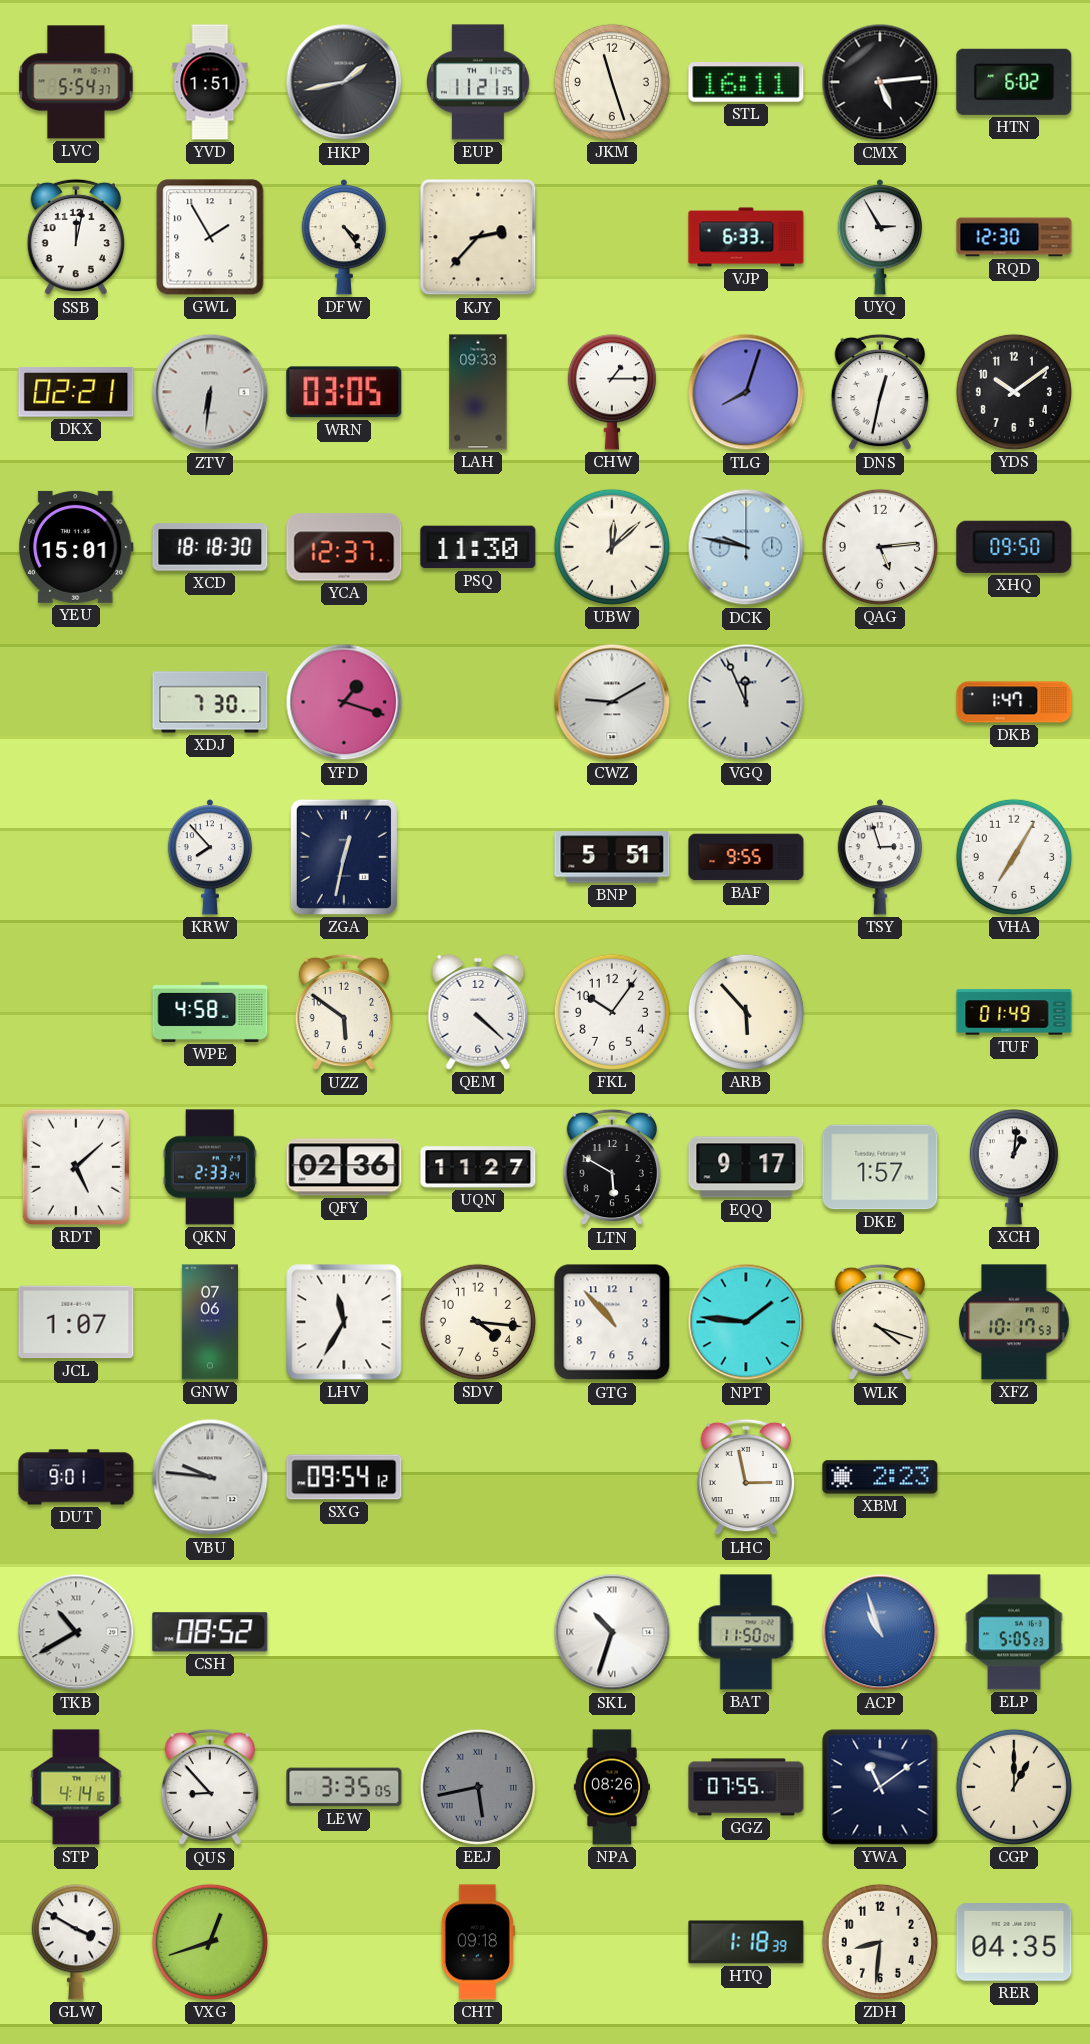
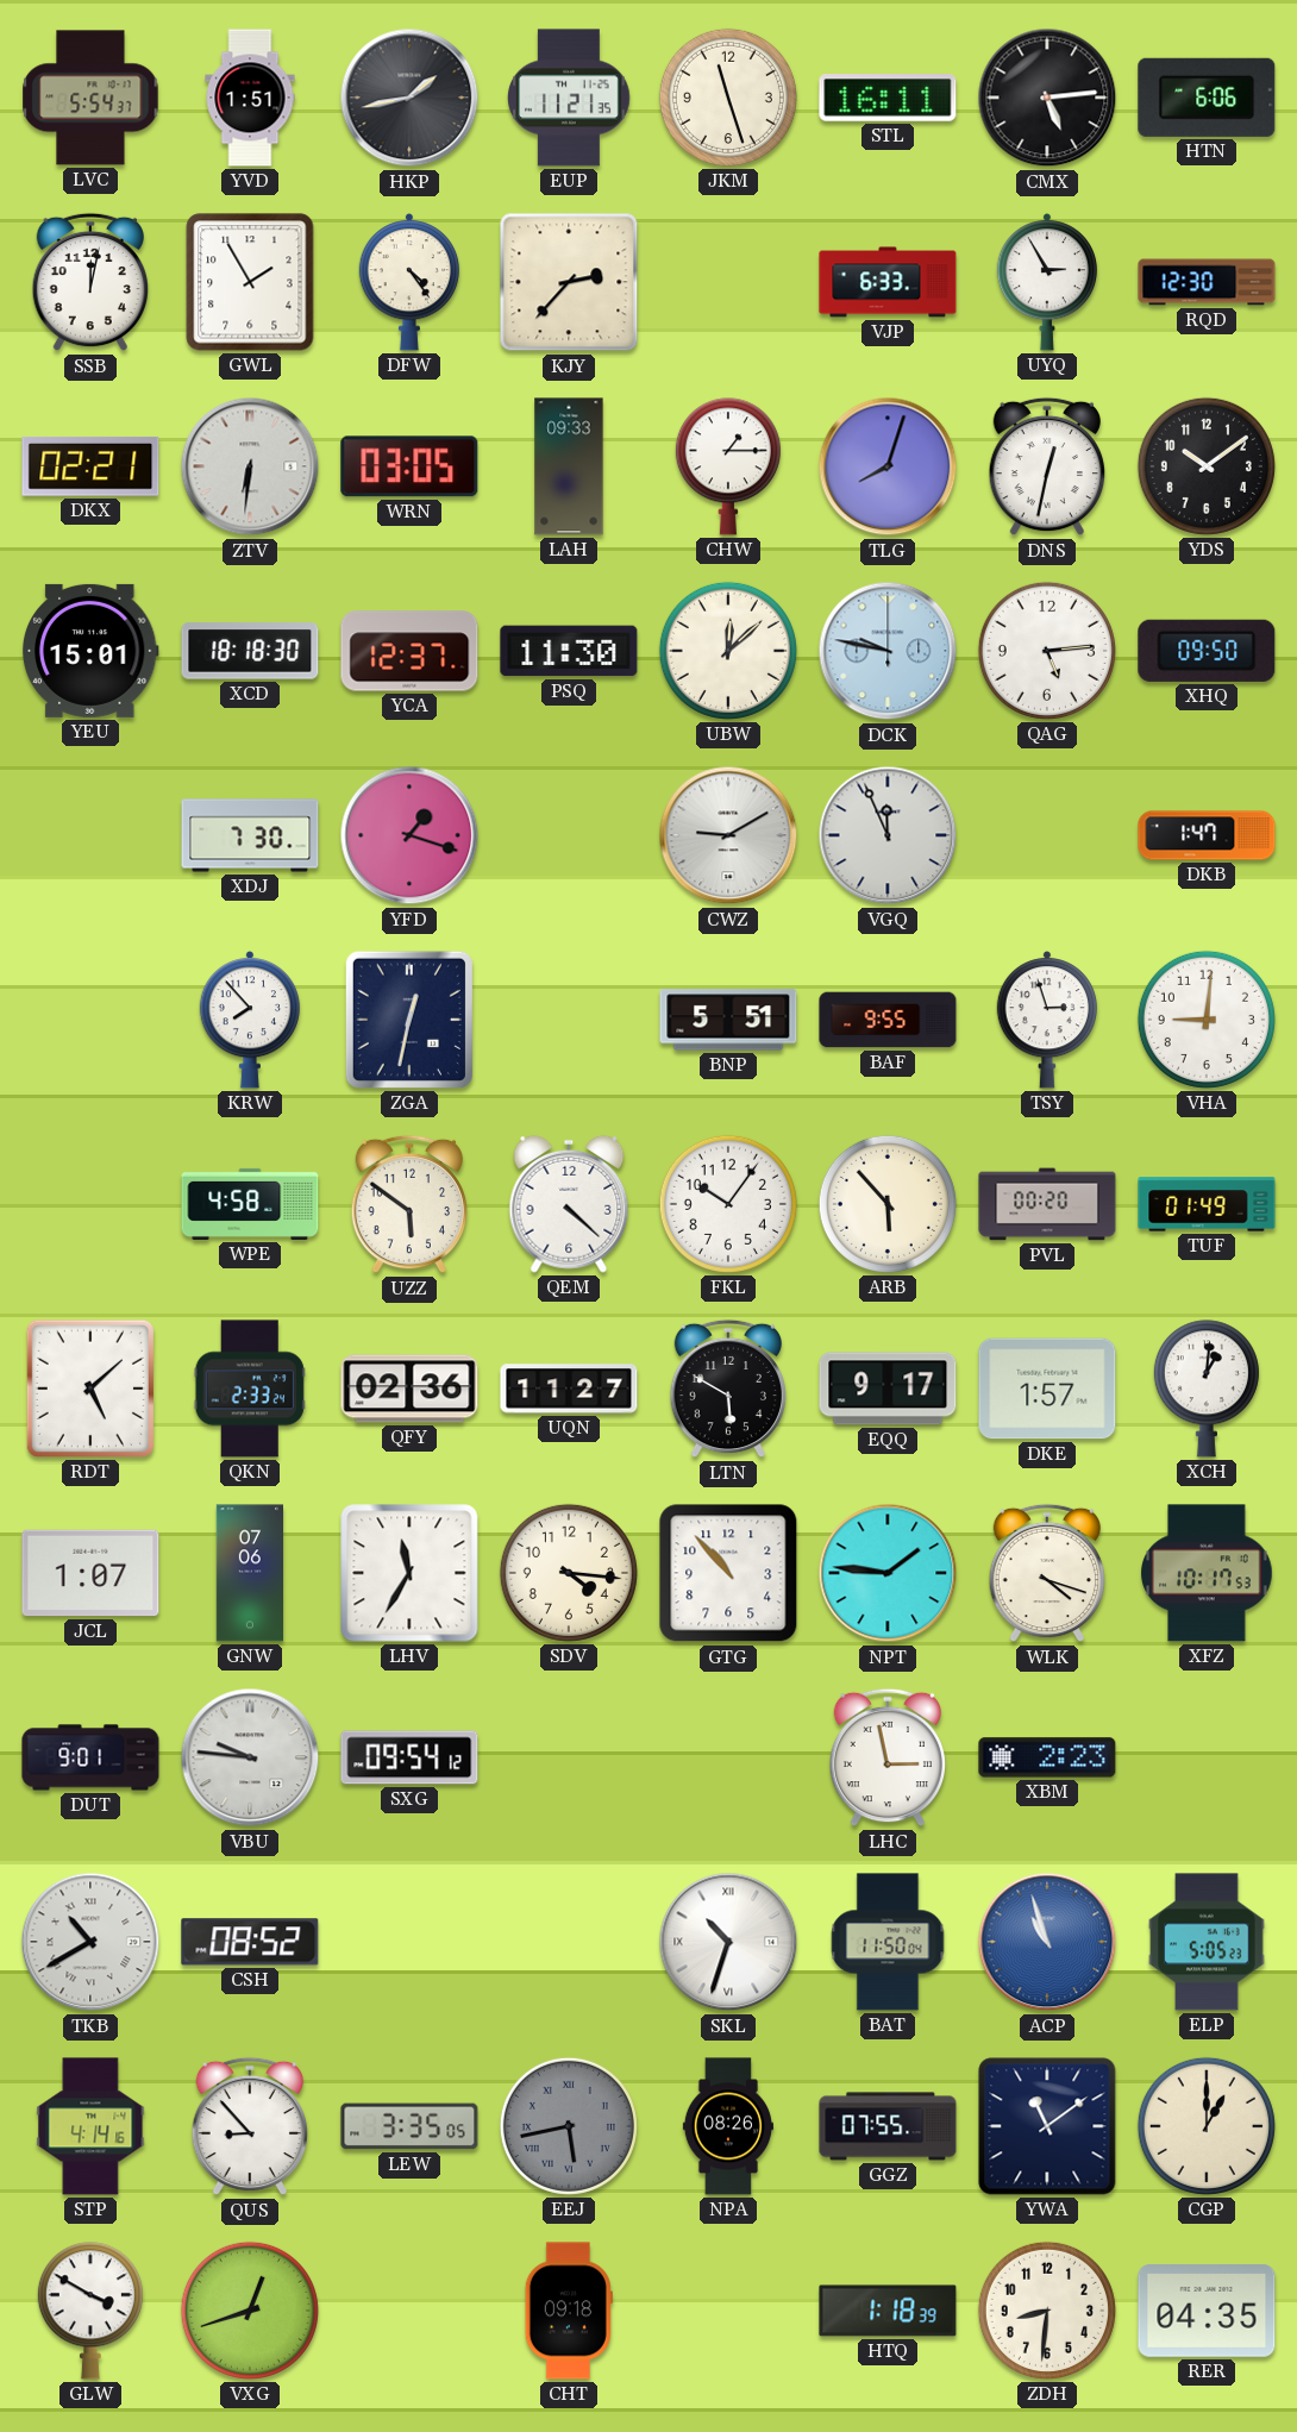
HTN: 6:02 -> 6:06
VHA: 7:05 -> 9:01
PVL: none -> 00:20
